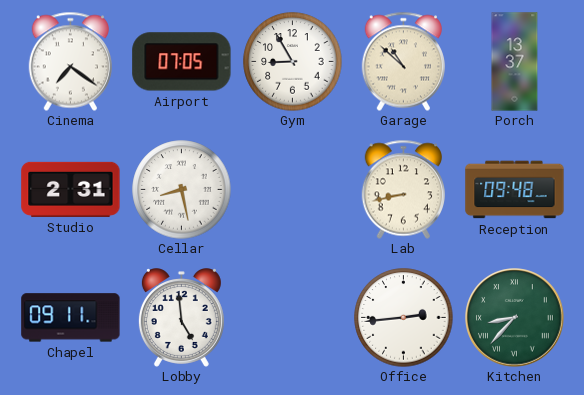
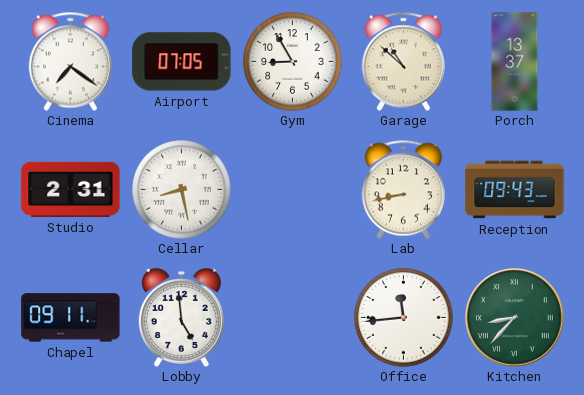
Reception: 09:48 -> 09:43
Office: 2:44 -> 11:44
